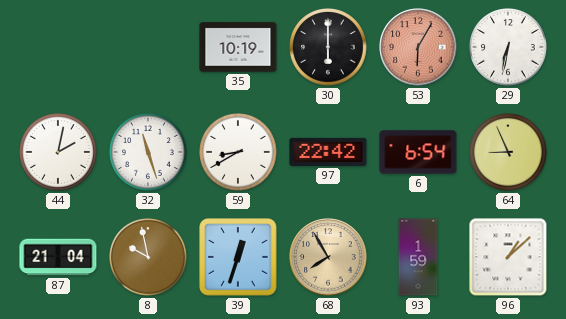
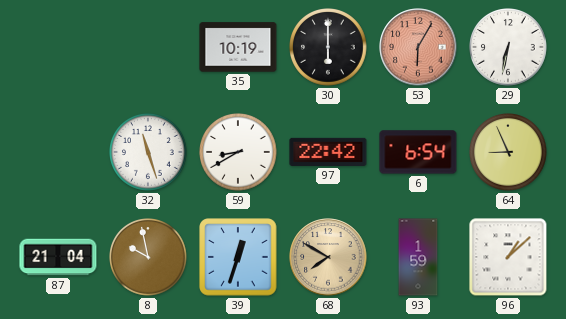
44: 2:02 -> none
68: 7:55 -> 7:50
